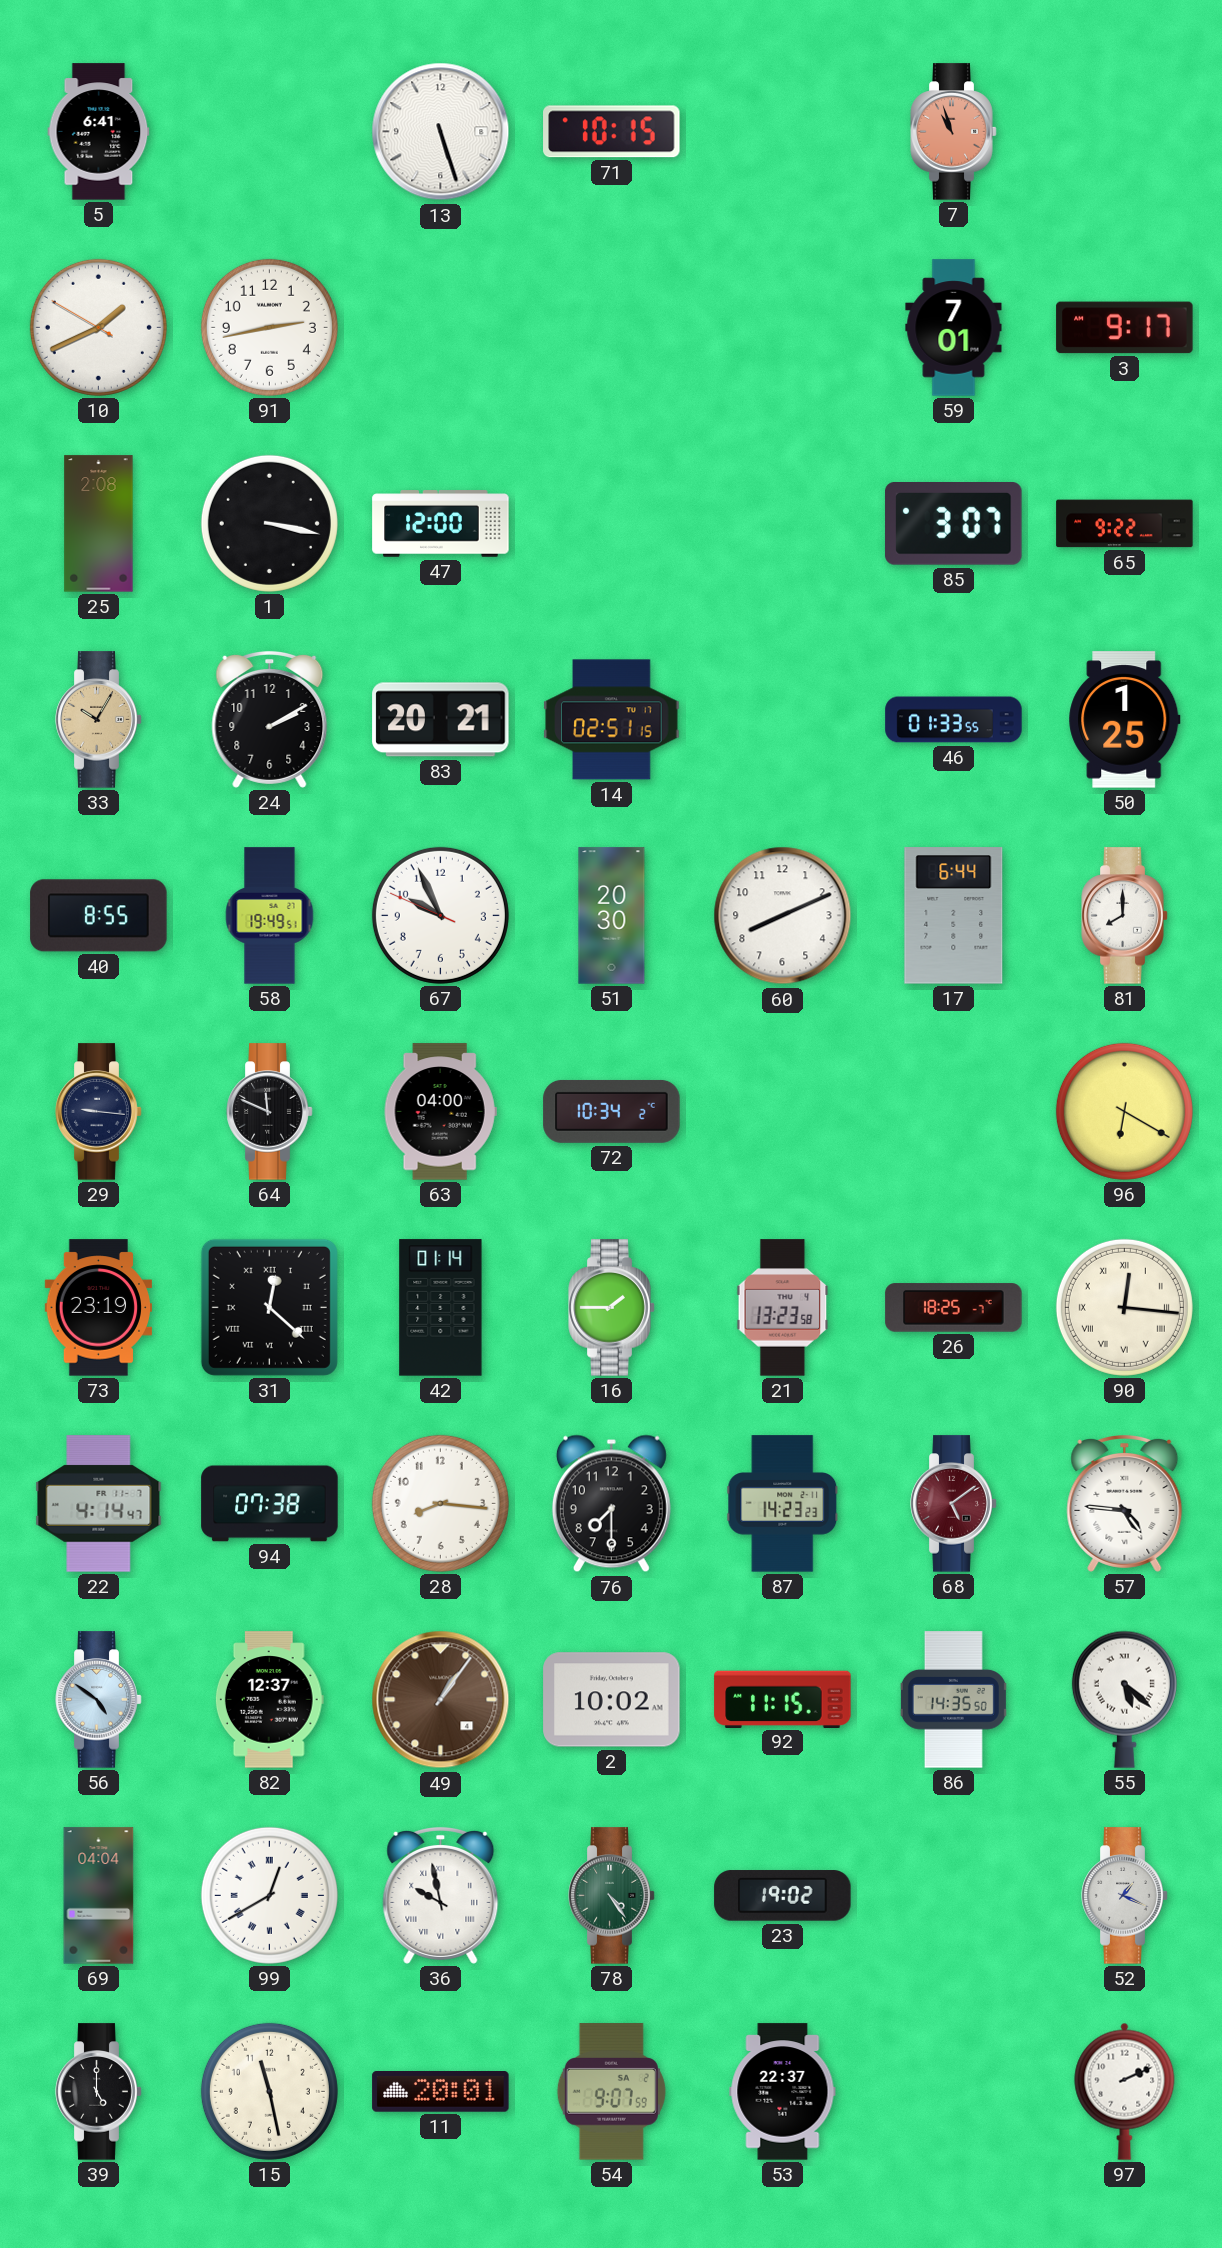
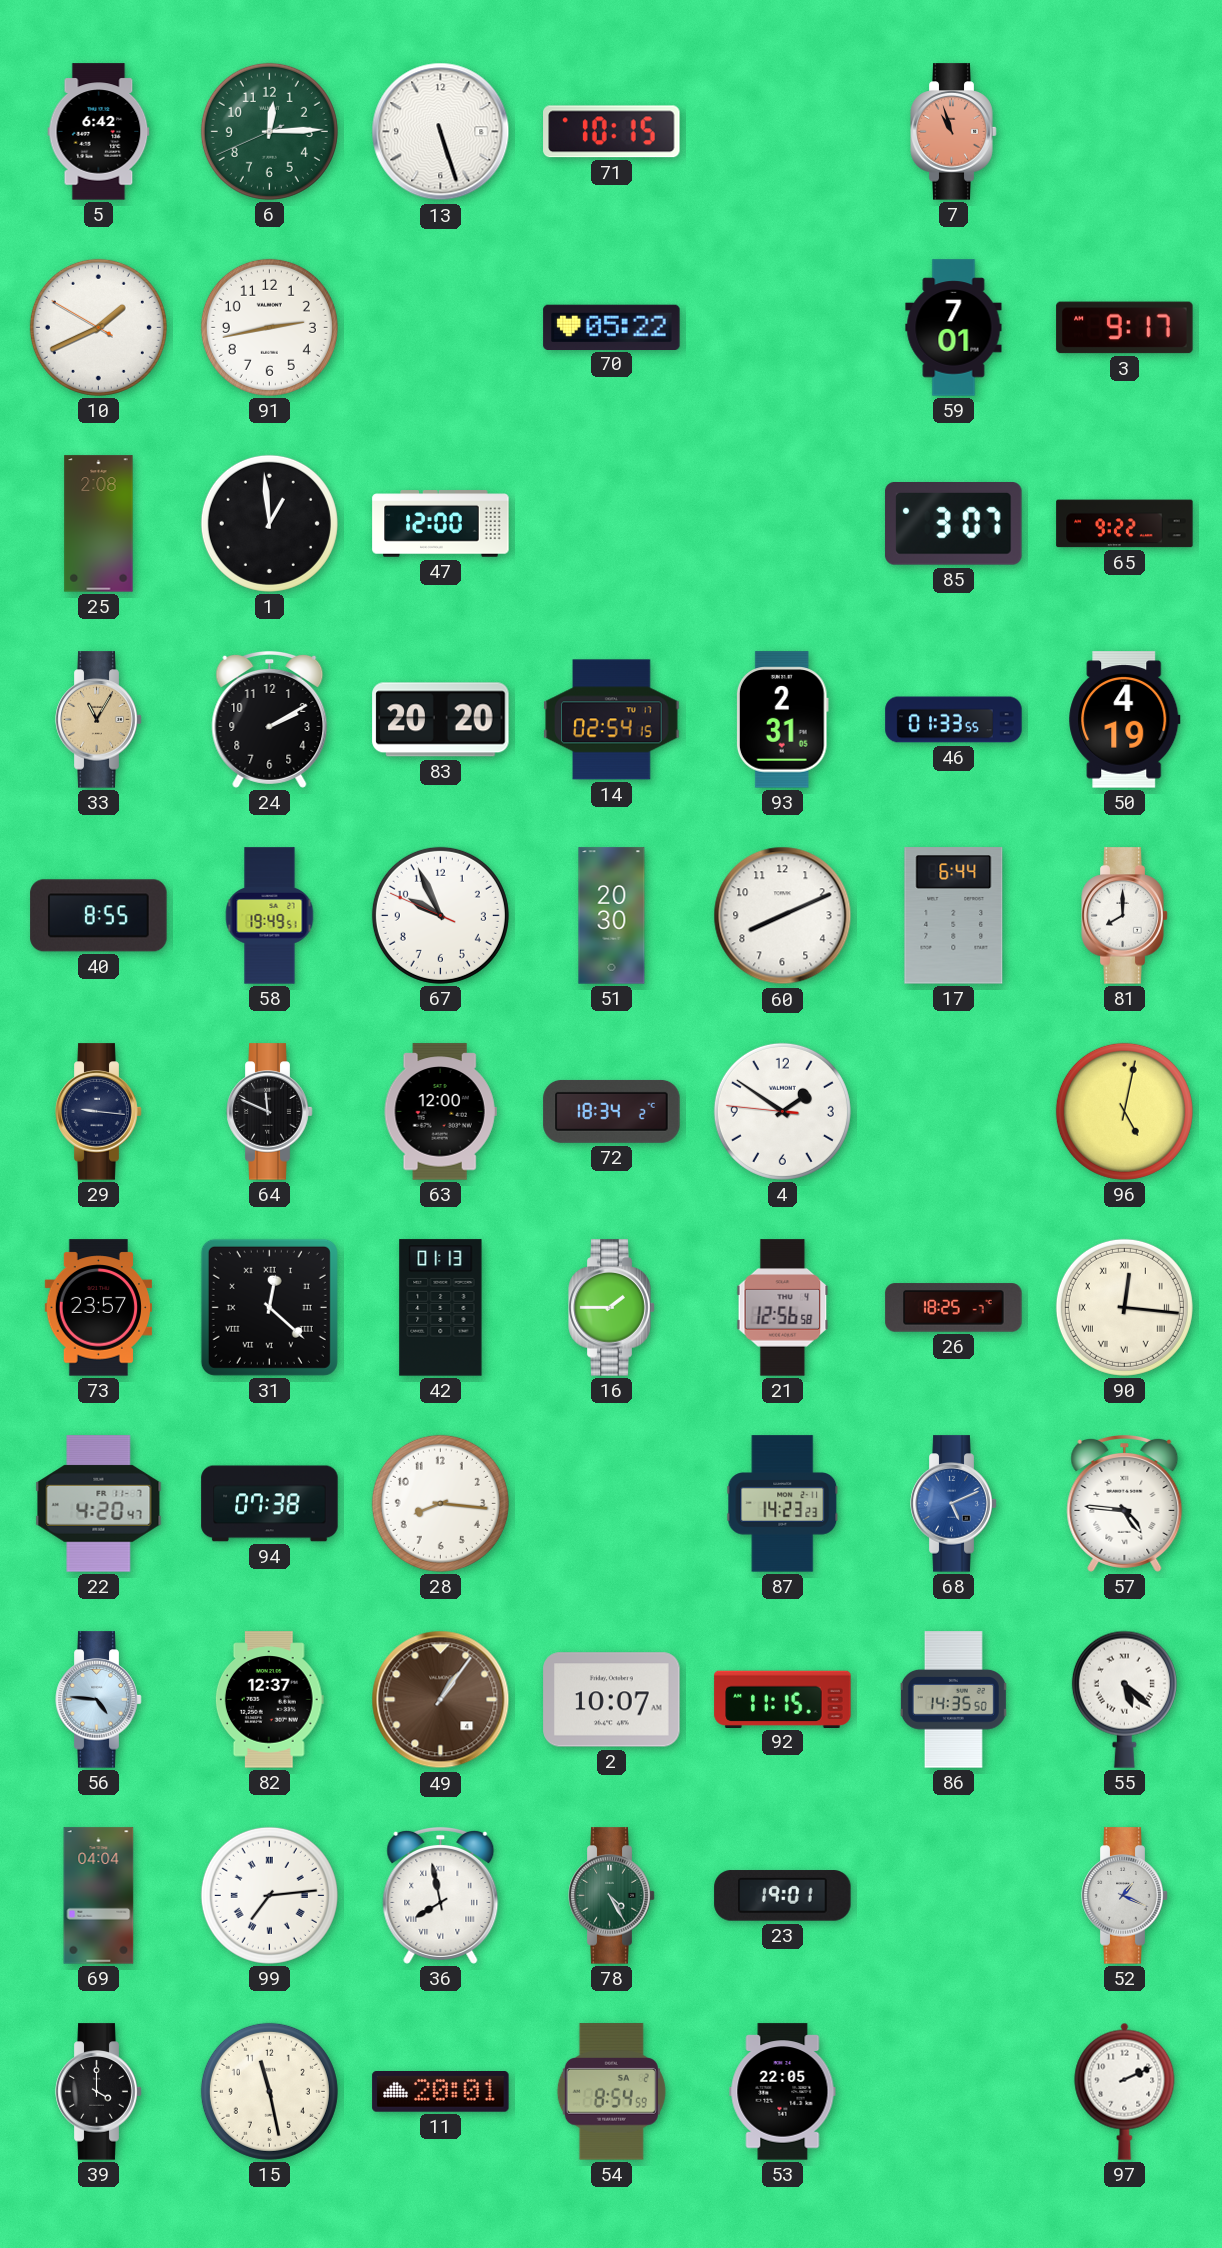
5: 6:41 -> 6:42
6: none -> 12:14
70: none -> 05:22
1: 3:17 -> 12:59
33: 10:05 -> 11:05
83: 20:21 -> 20:20
14: 02:51 -> 02:54
93: none -> 2:31
50: 1:25 -> 4:19
63: 04:00 -> 12:00
72: 10:34 -> 18:34
4: none -> 1:50
96: 6:20 -> 5:02
73: 23:19 -> 23:57
42: 01:14 -> 01:13
21: 13:23 -> 12:56
22: 4:14 -> 4:20
76: 7:30 -> none
68: 5:09 -> 5:11
68 dial: burgundy -> blue
56: 4:51 -> 4:46
2: 10:02 -> 10:07
99: 12:40 -> 7:14
36: 9:58 -> 7:58
78: 4:24 -> 4:25
23: 19:02 -> 19:01
39: 5:00 -> 4:00
54: 9:07 -> 8:54
53: 22:37 -> 22:05
